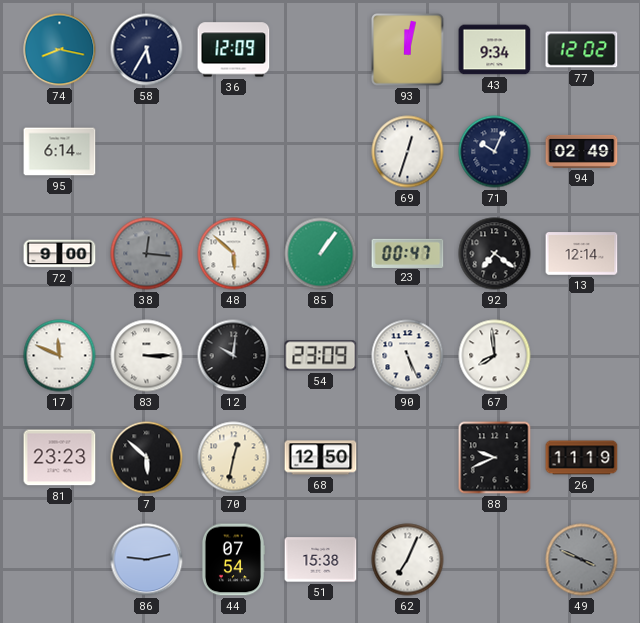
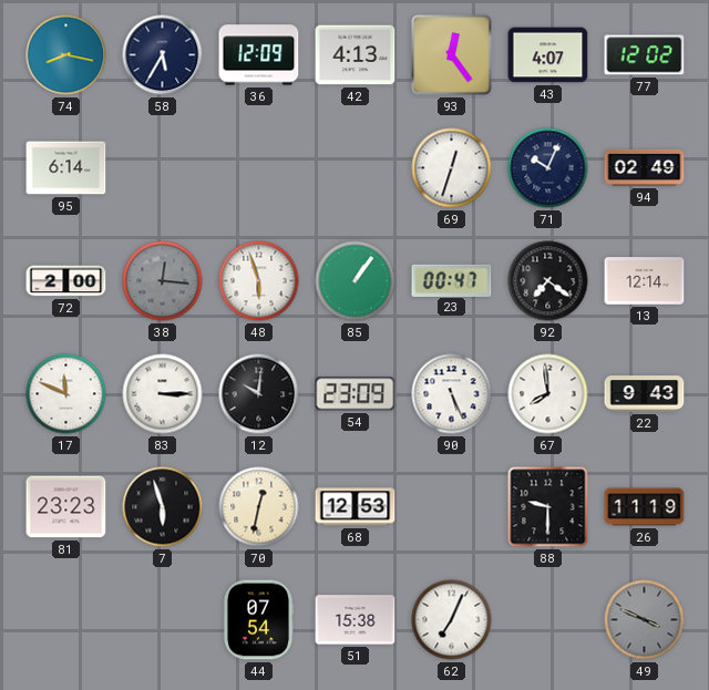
42: none -> 4:13
93: 12:02 -> 12:24
43: 9:34 -> 4:07
72: 9:00 -> 2:00
48: 5:52 -> 5:57
22: none -> 9:43
7: 5:52 -> 5:57
68: 12:50 -> 12:53
88: 9:41 -> 9:30
86: 9:13 -> none
